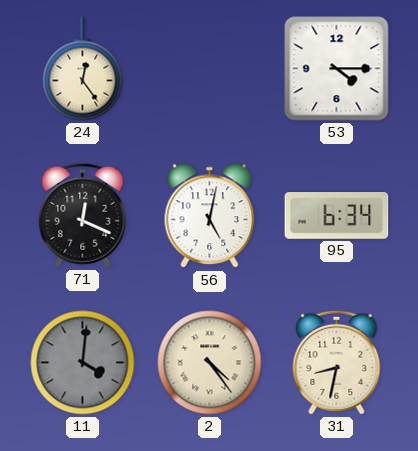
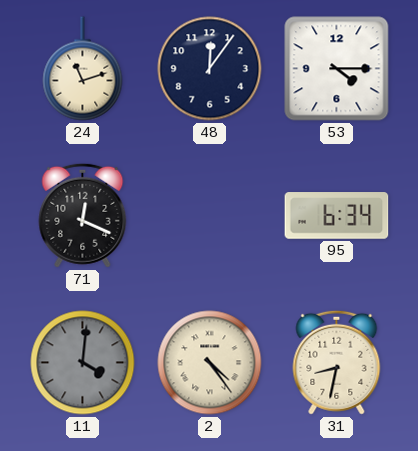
24: 12:24 -> 11:12
48: none -> 12:06
56: 5:02 -> none
